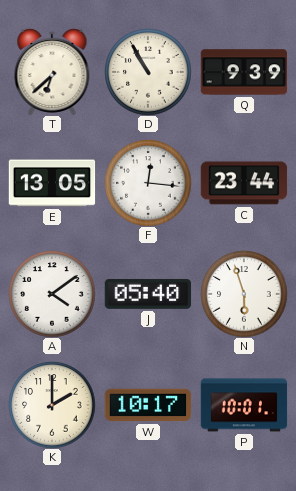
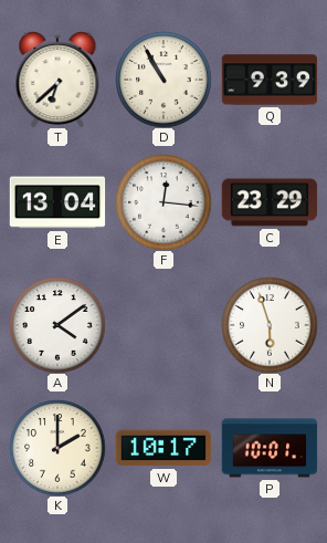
E: 13:05 -> 13:04
C: 23:44 -> 23:29
J: 05:40 -> none
